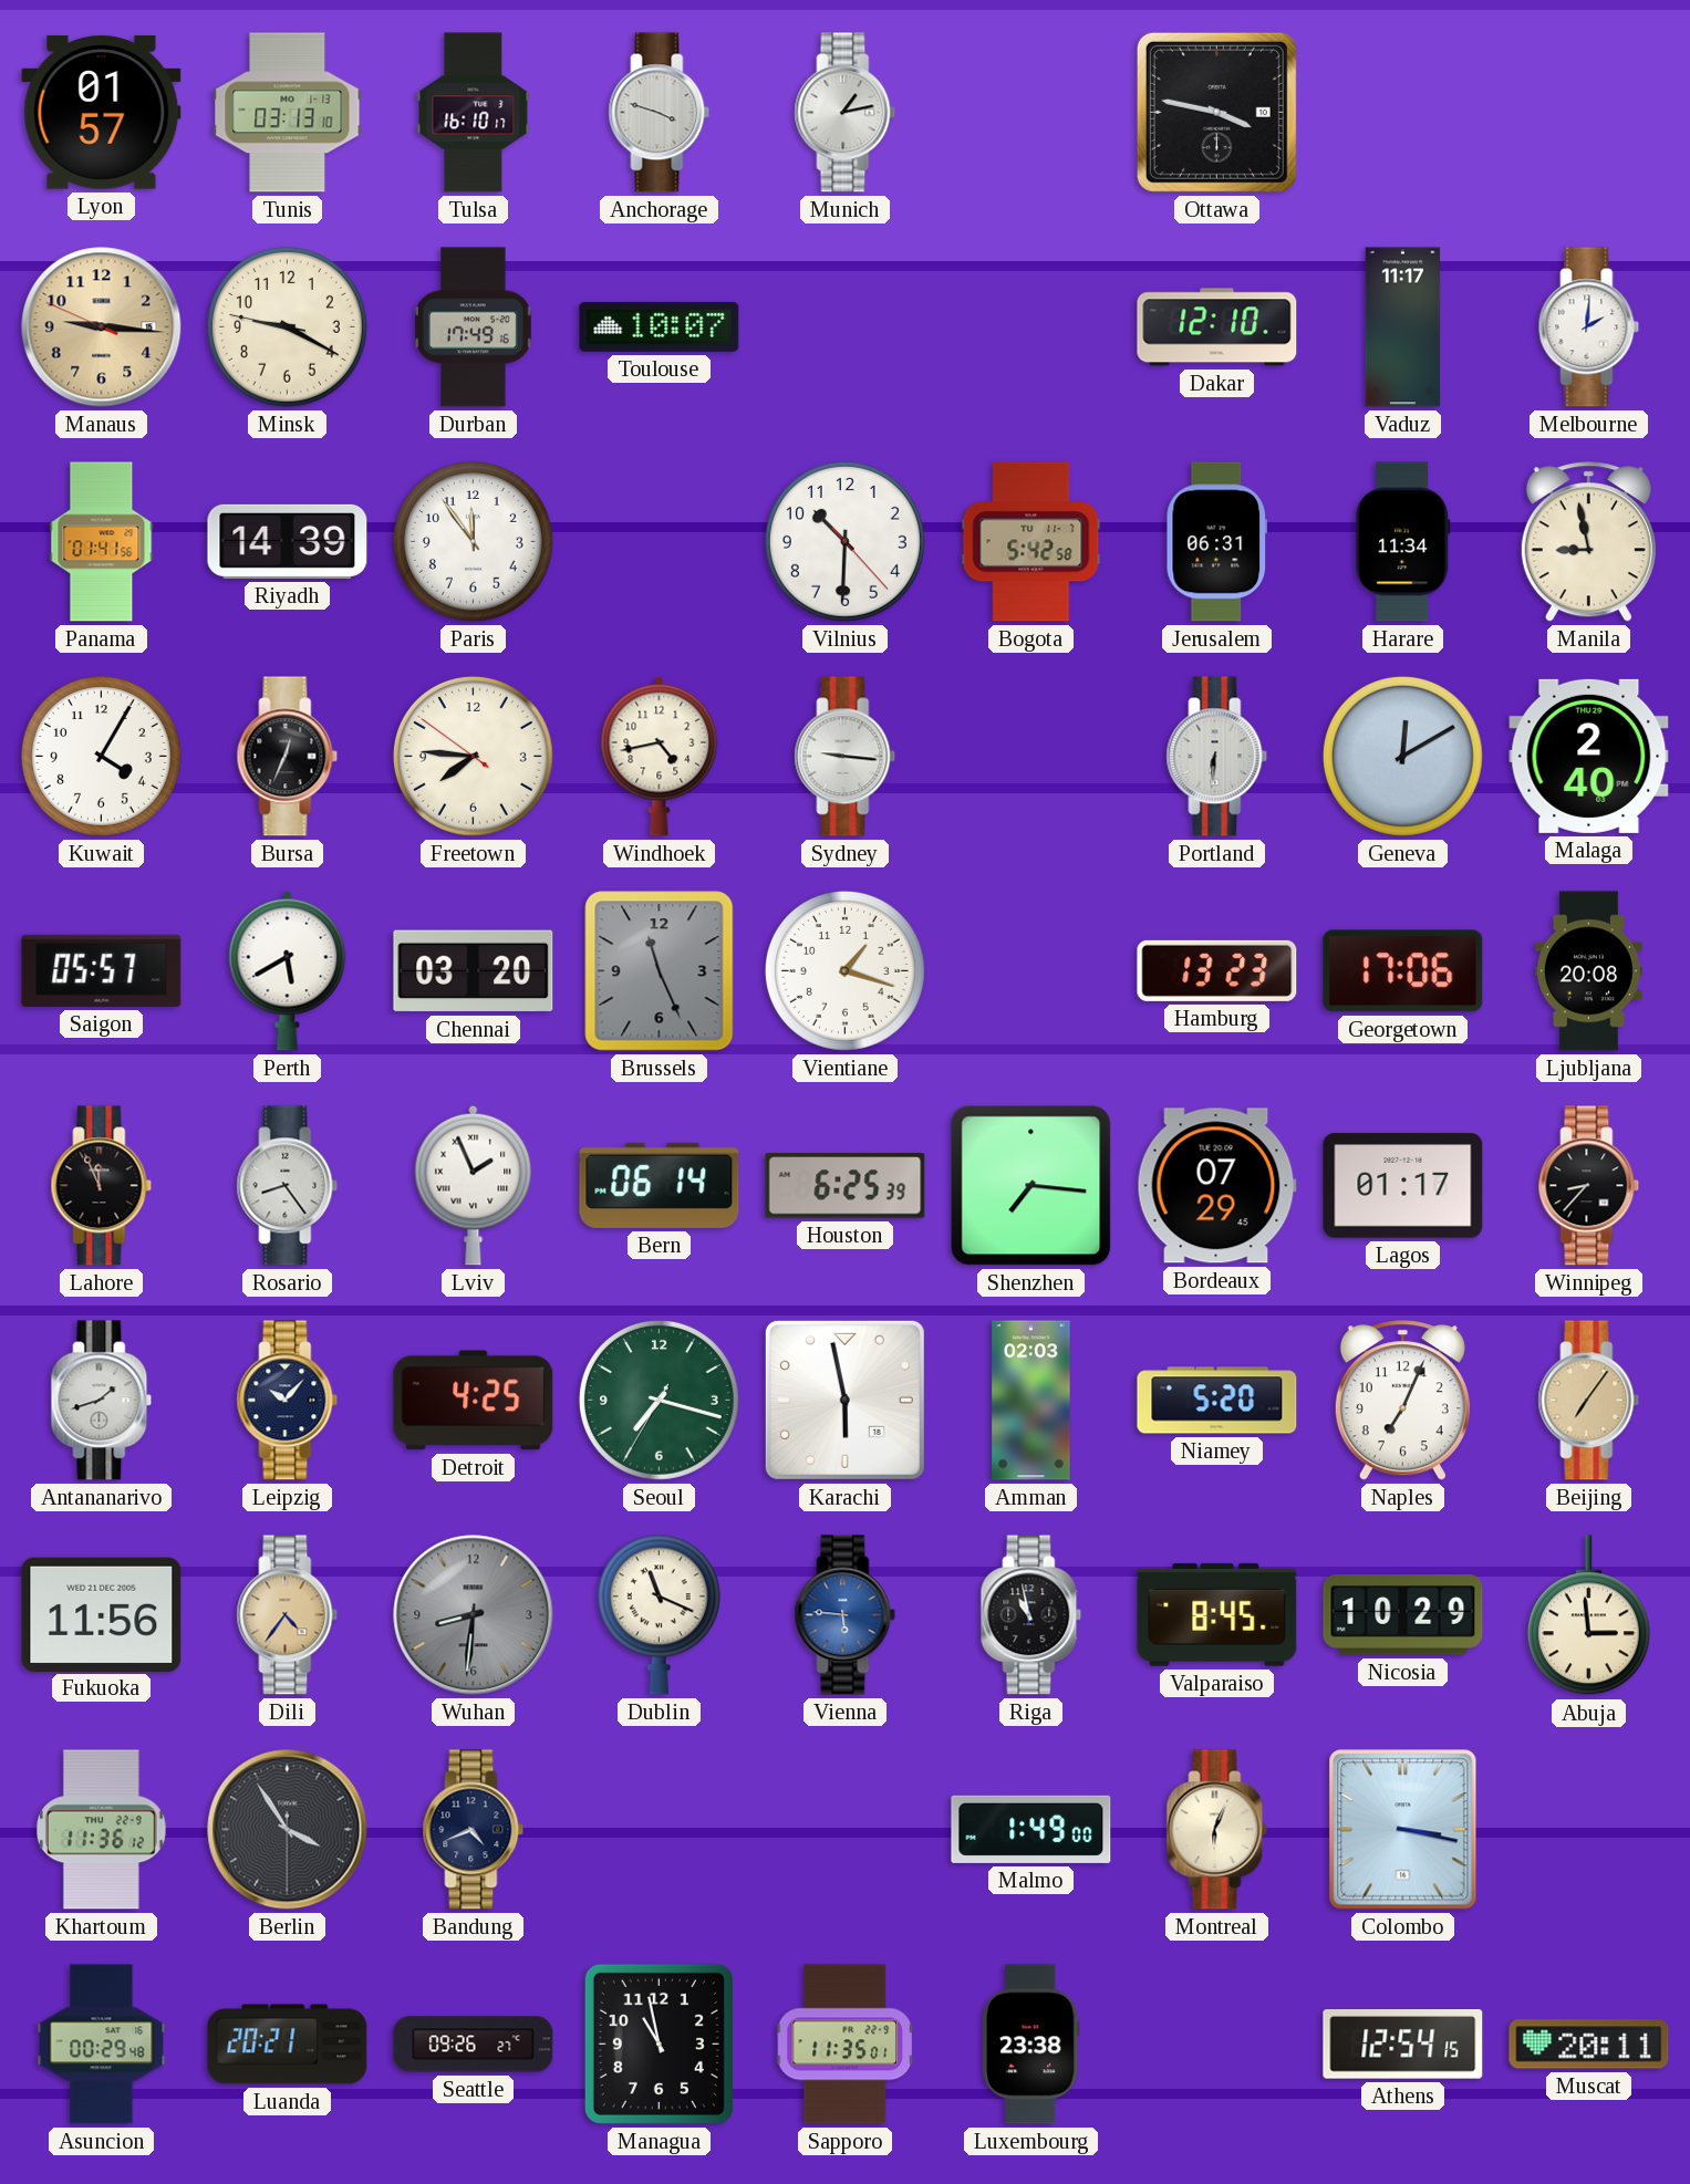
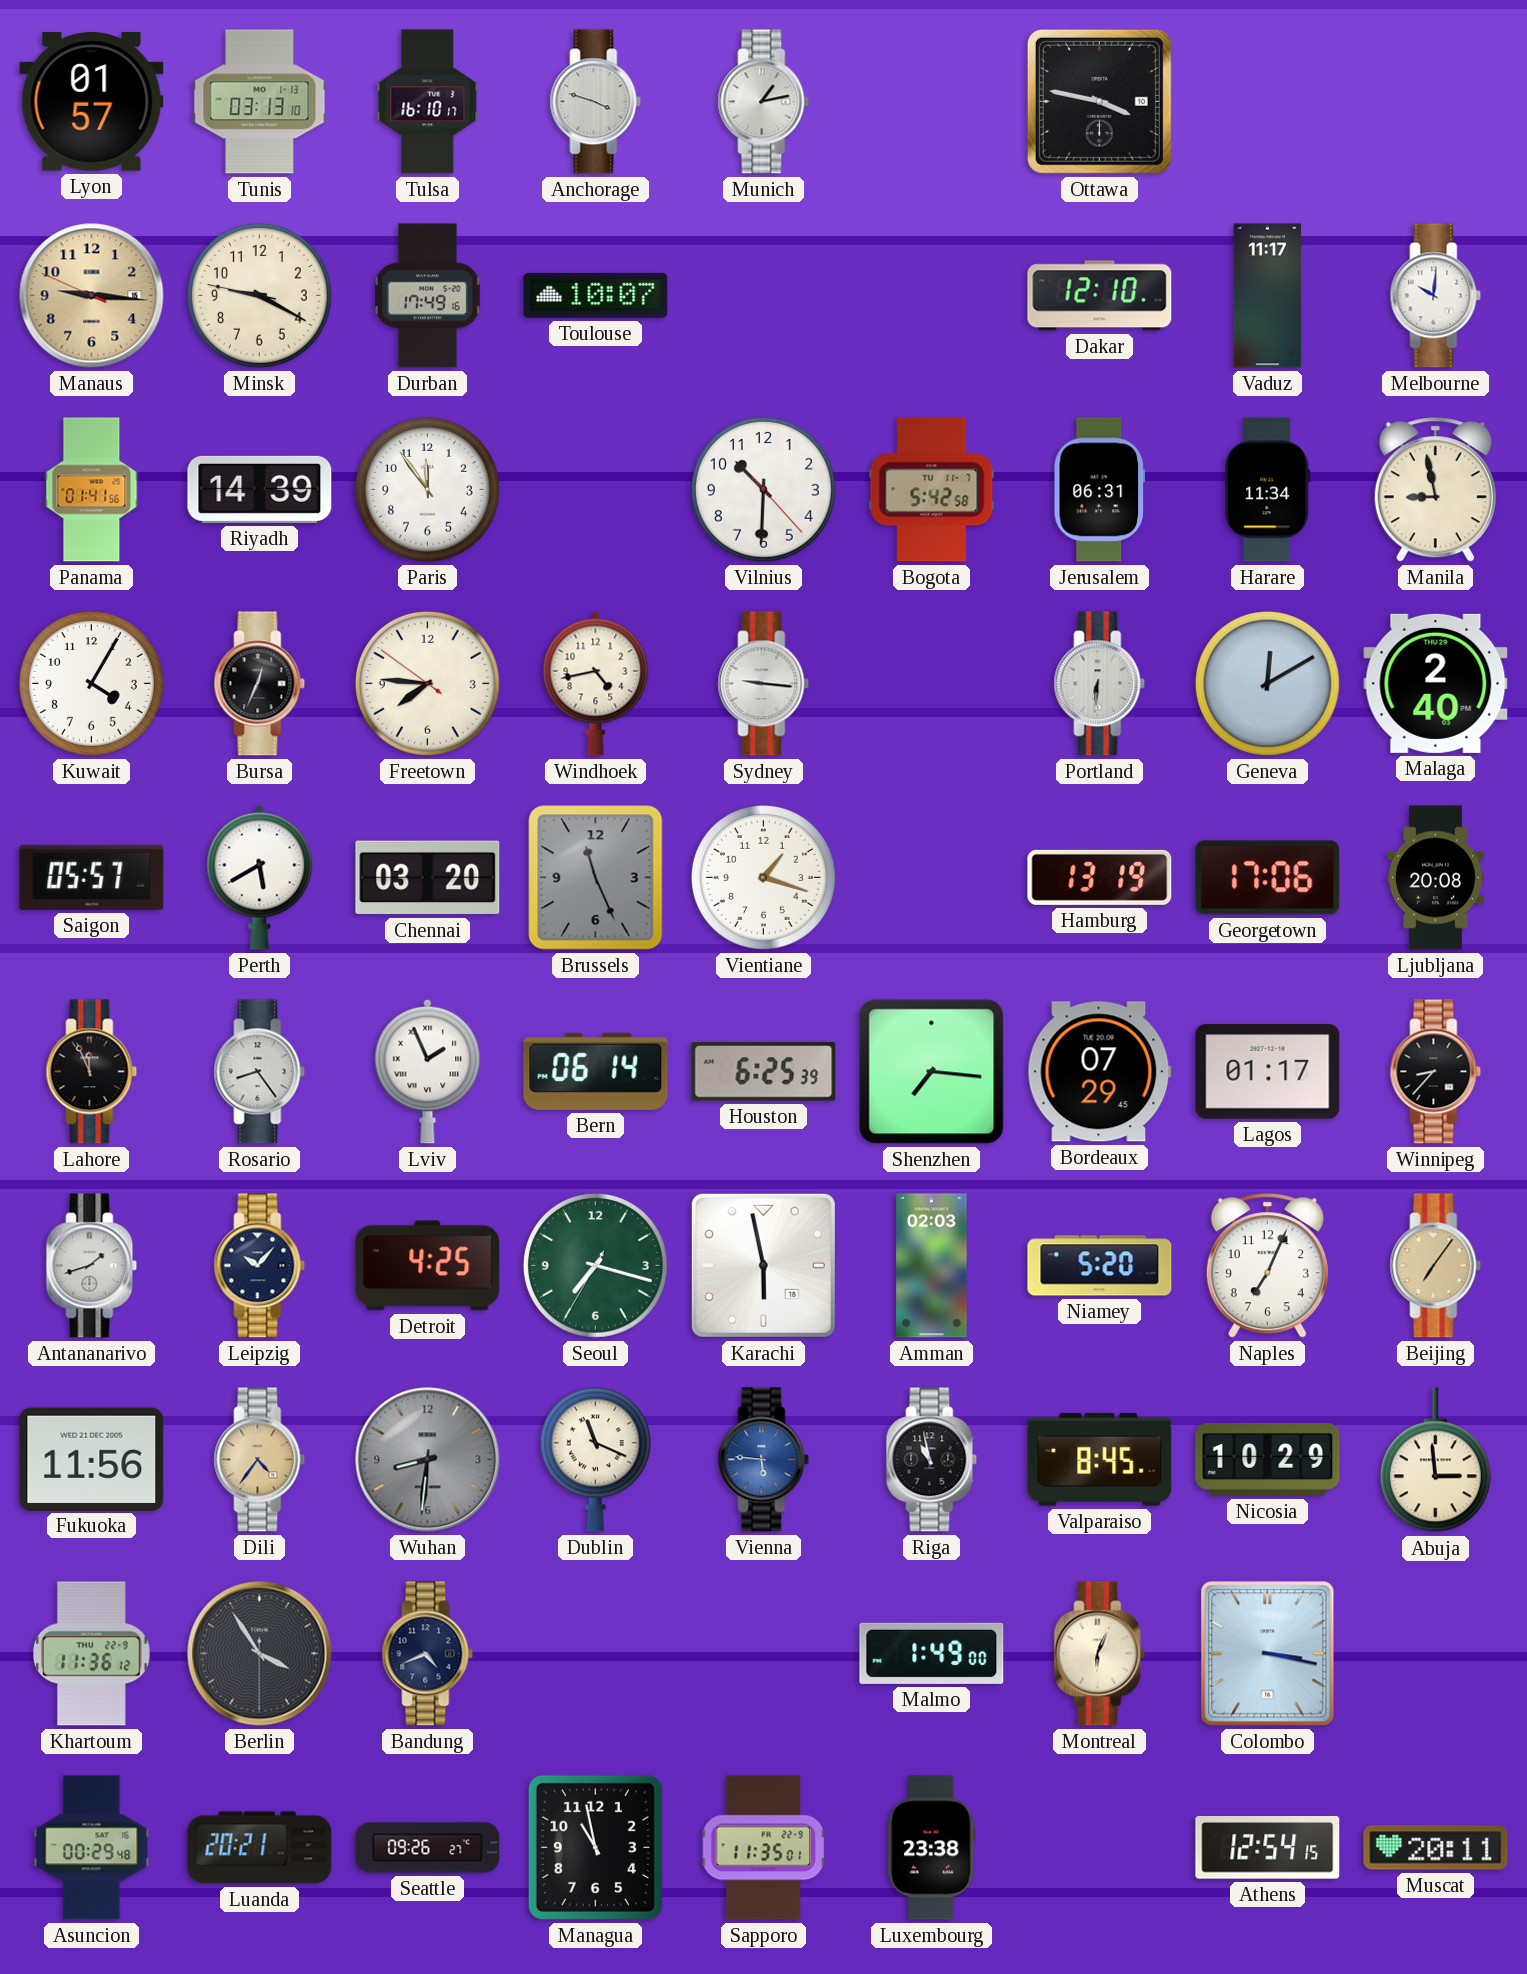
Melbourne: 2:01 -> 10:01
Hamburg: 13:23 -> 13:19
